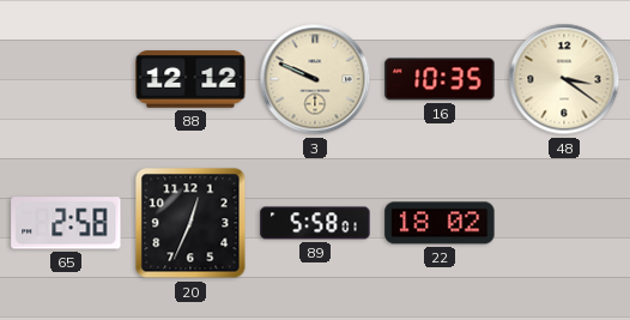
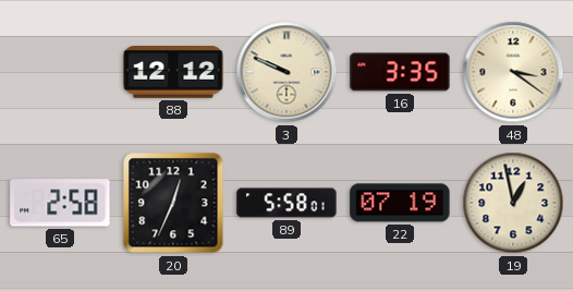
16: 10:35 -> 3:35
22: 18:02 -> 07:19
19: none -> 12:58
